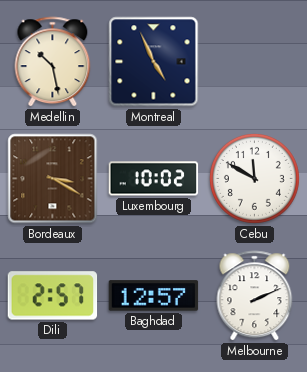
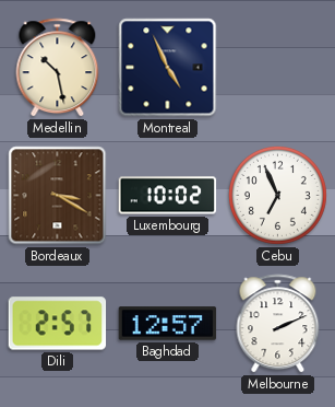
Cebu: 11:50 -> 6:56
